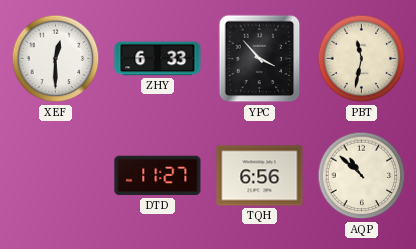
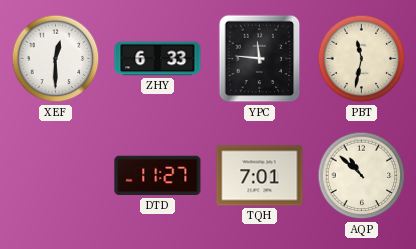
YPC: 3:53 -> 11:46
TQH: 6:56 -> 7:01
